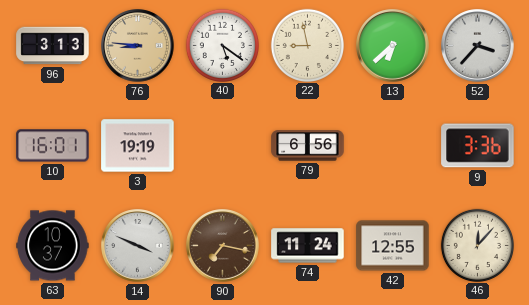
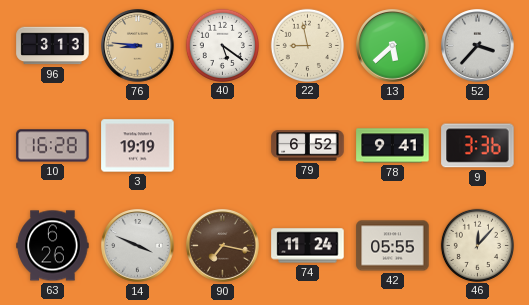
13: 6:38 -> 5:38
10: 16:01 -> 16:28
79: 6:56 -> 6:52
78: none -> 9:41
63: 10:37 -> 6:26
42: 12:55 -> 05:55
